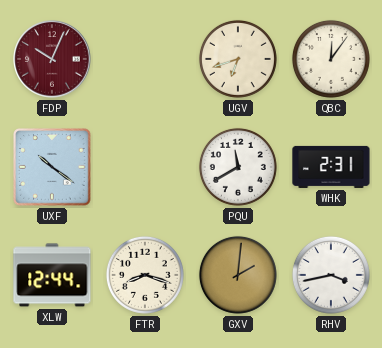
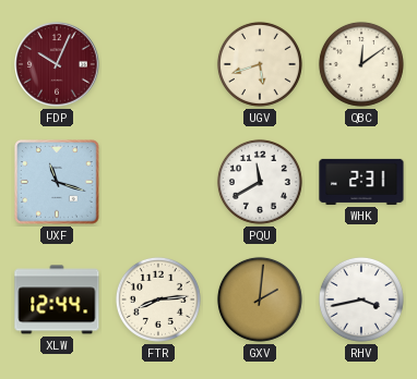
UGV: 6:42 -> 5:42
QBC: 12:06 -> 12:09
UXF: 10:21 -> 11:18
FTR: 8:18 -> 8:14
